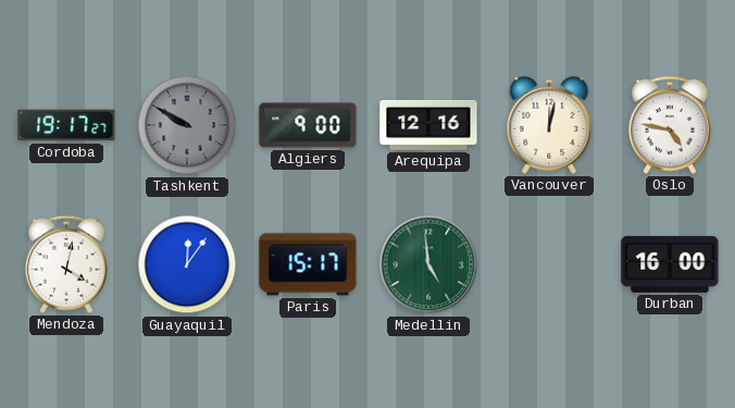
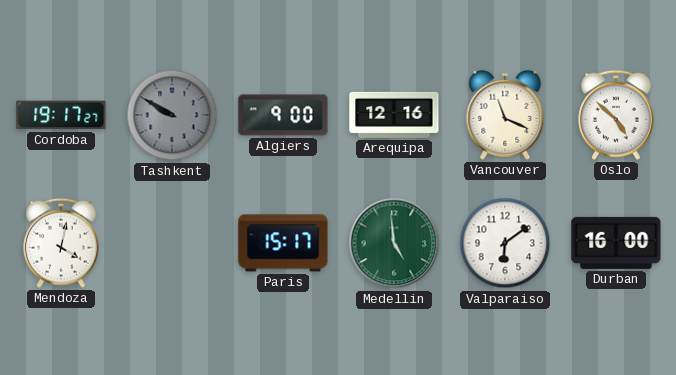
Vancouver: 12:02 -> 11:19
Oslo: 4:47 -> 4:52
Guayaquil: 12:06 -> none
Valparaiso: none -> 6:09
